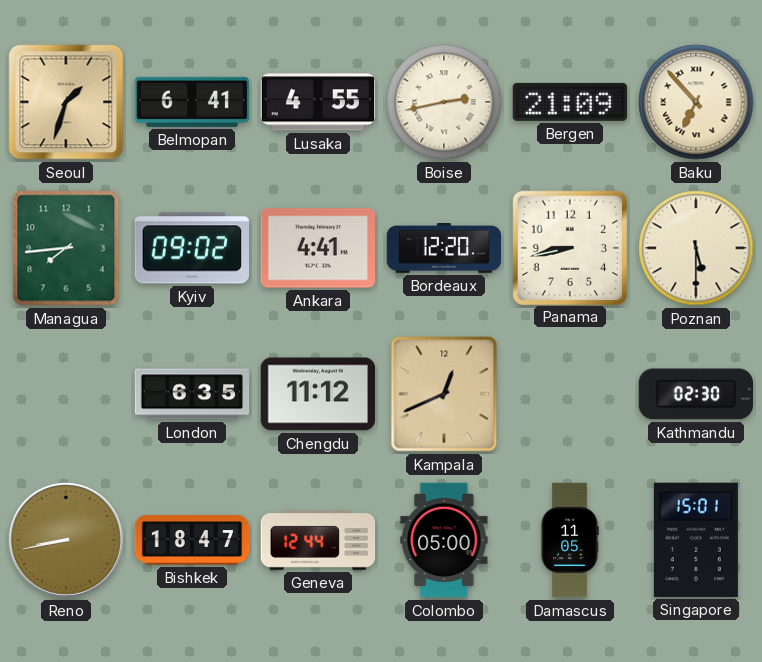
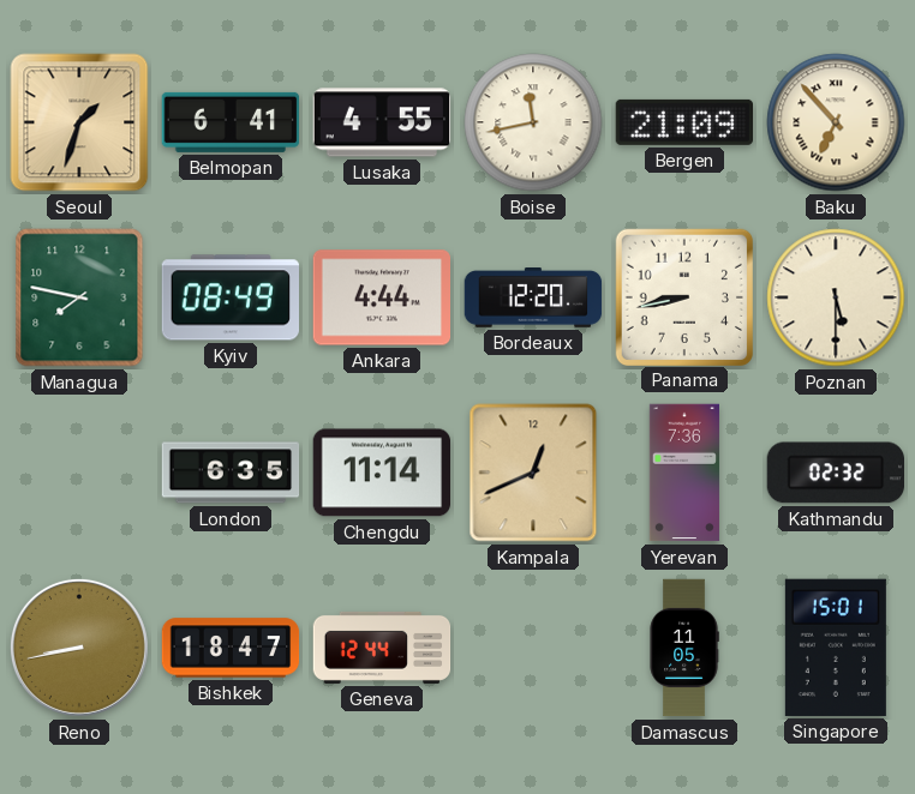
Boise: 2:43 -> 11:43
Managua: 7:44 -> 7:47
Kyiv: 09:02 -> 08:49
Ankara: 4:41 -> 4:44
Chengdu: 11:12 -> 11:14
Yerevan: none -> 7:36
Kathmandu: 02:30 -> 02:32
Colombo: 05:00 -> none
